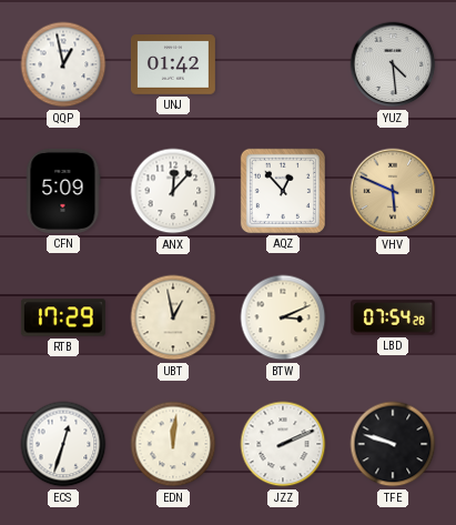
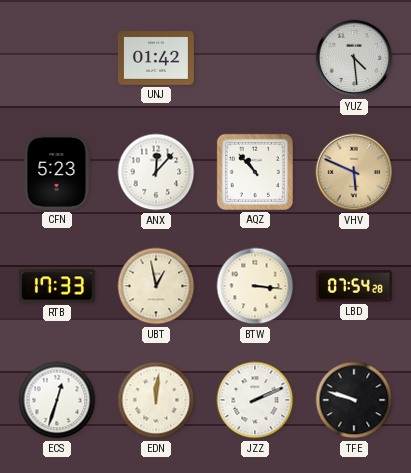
QQP: 12:58 -> none
CFN: 5:09 -> 5:23
AQZ: 12:53 -> 10:53
RTB: 17:29 -> 17:33
BTW: 3:11 -> 3:16
